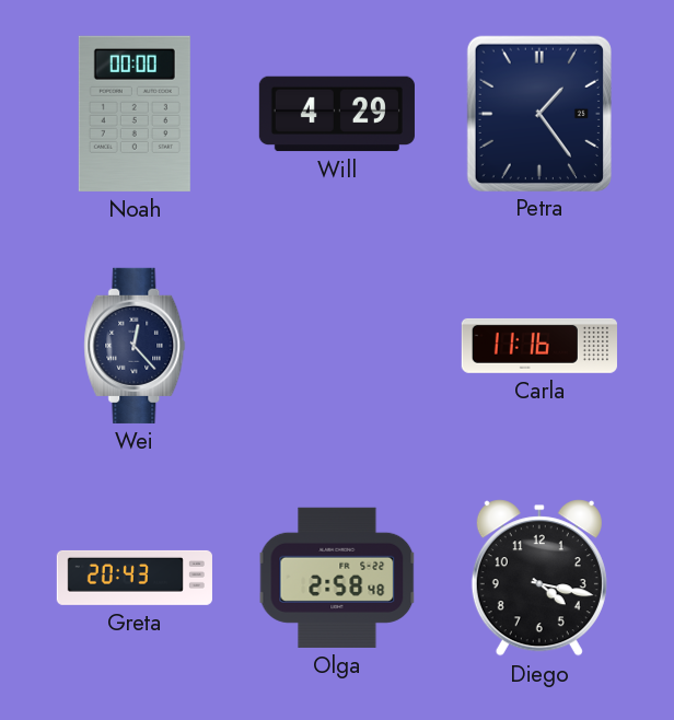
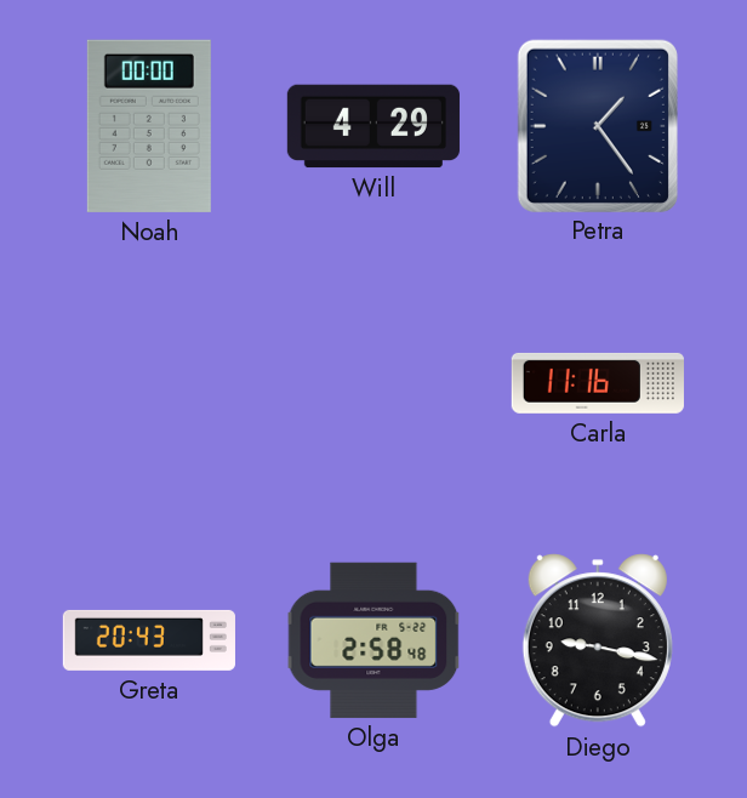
Wei: 12:23 -> none
Diego: 4:17 -> 9:17
